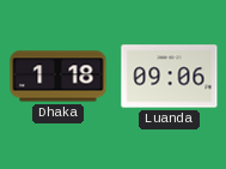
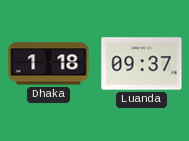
Luanda: 09:06 -> 09:37
